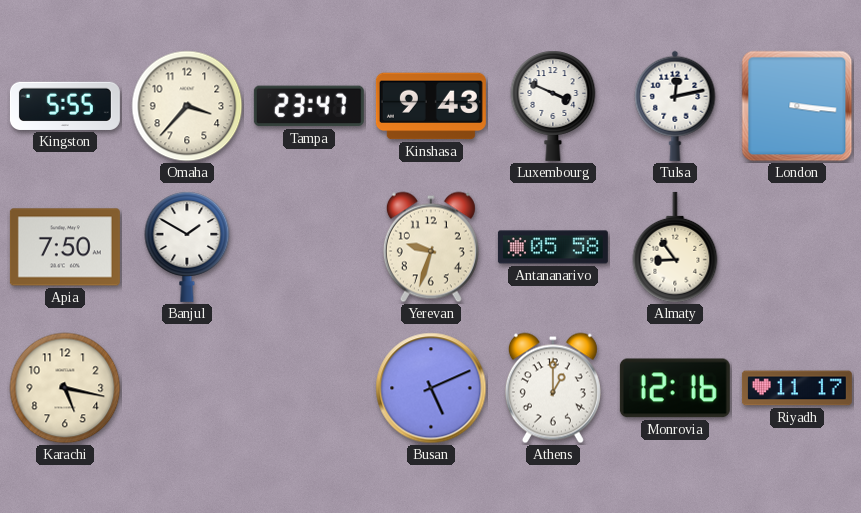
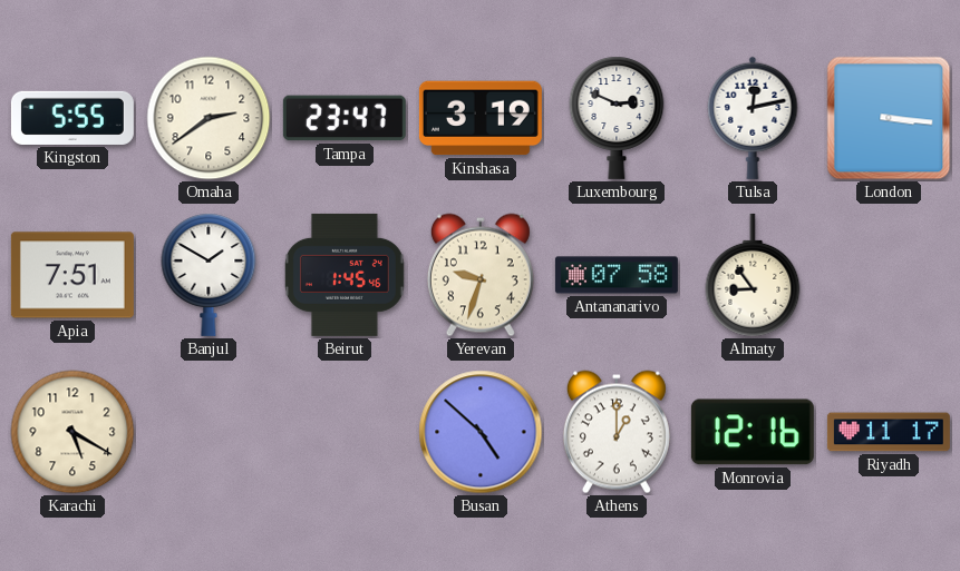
Omaha: 3:37 -> 2:39
Kinshasa: 9:43 -> 3:19
Luxembourg: 3:49 -> 2:49
Apia: 7:50 -> 7:51
Beirut: none -> 1:45
Antananarivo: 05:58 -> 07:58
Karachi: 5:17 -> 5:20
Busan: 5:11 -> 4:52
